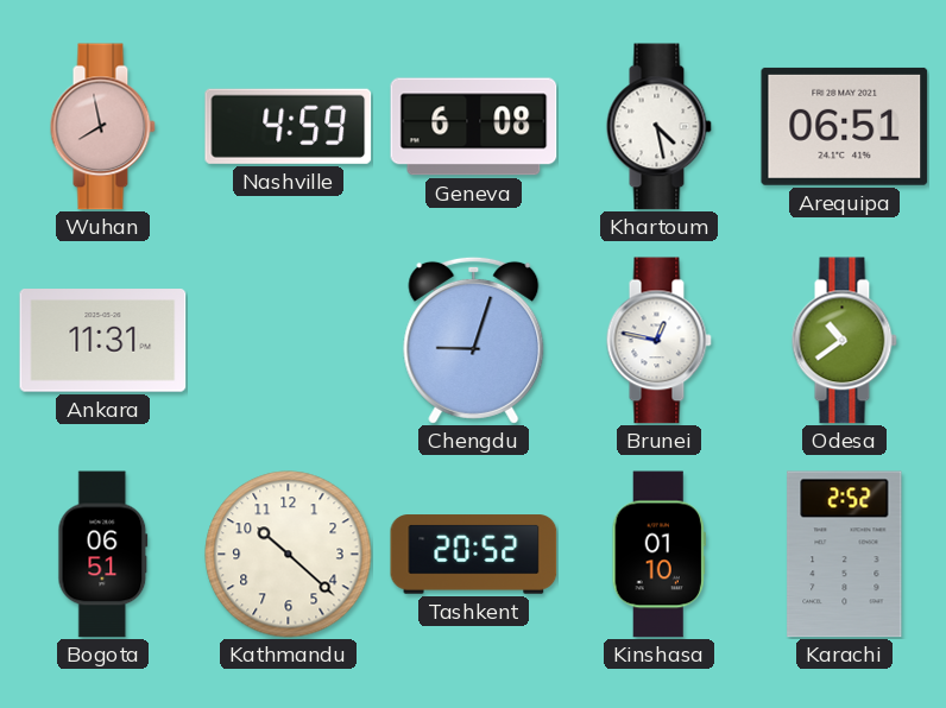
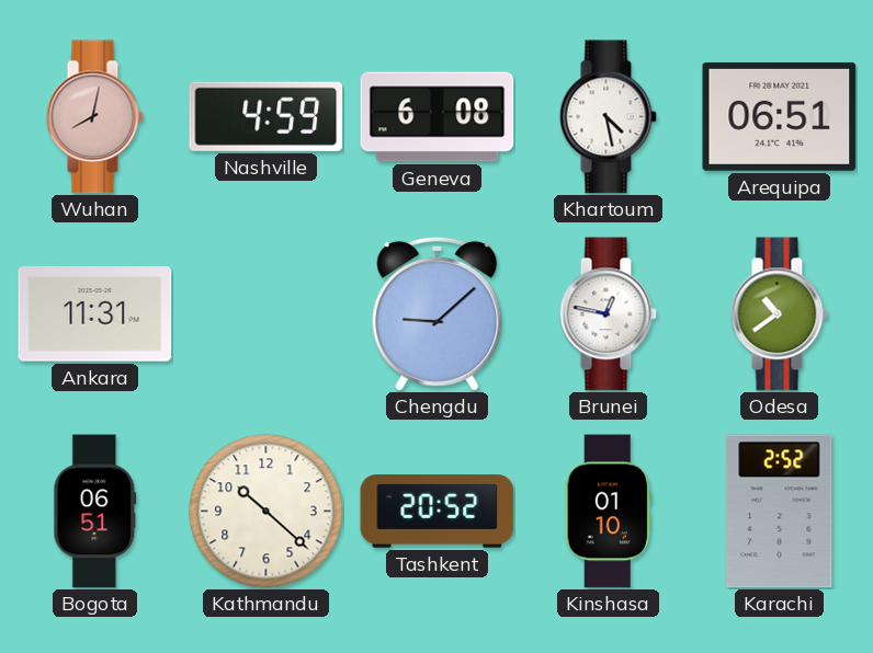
Wuhan: 7:58 -> 8:02
Chengdu: 9:03 -> 9:08
